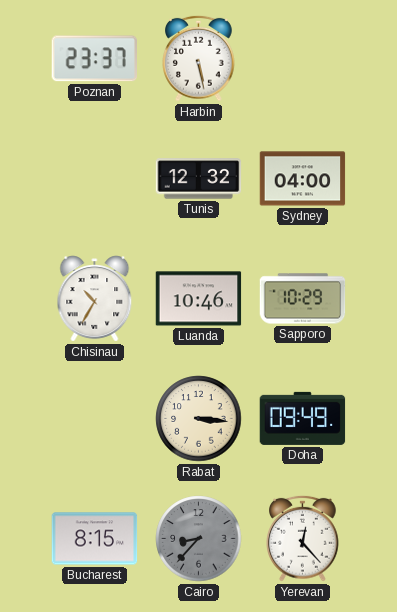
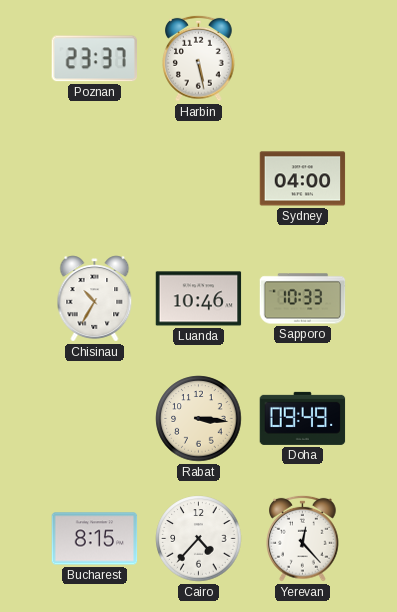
Tunis: 12:32 -> none
Sapporo: 10:29 -> 10:33
Cairo: 8:37 -> 4:37
Cairo dial: grey -> white
